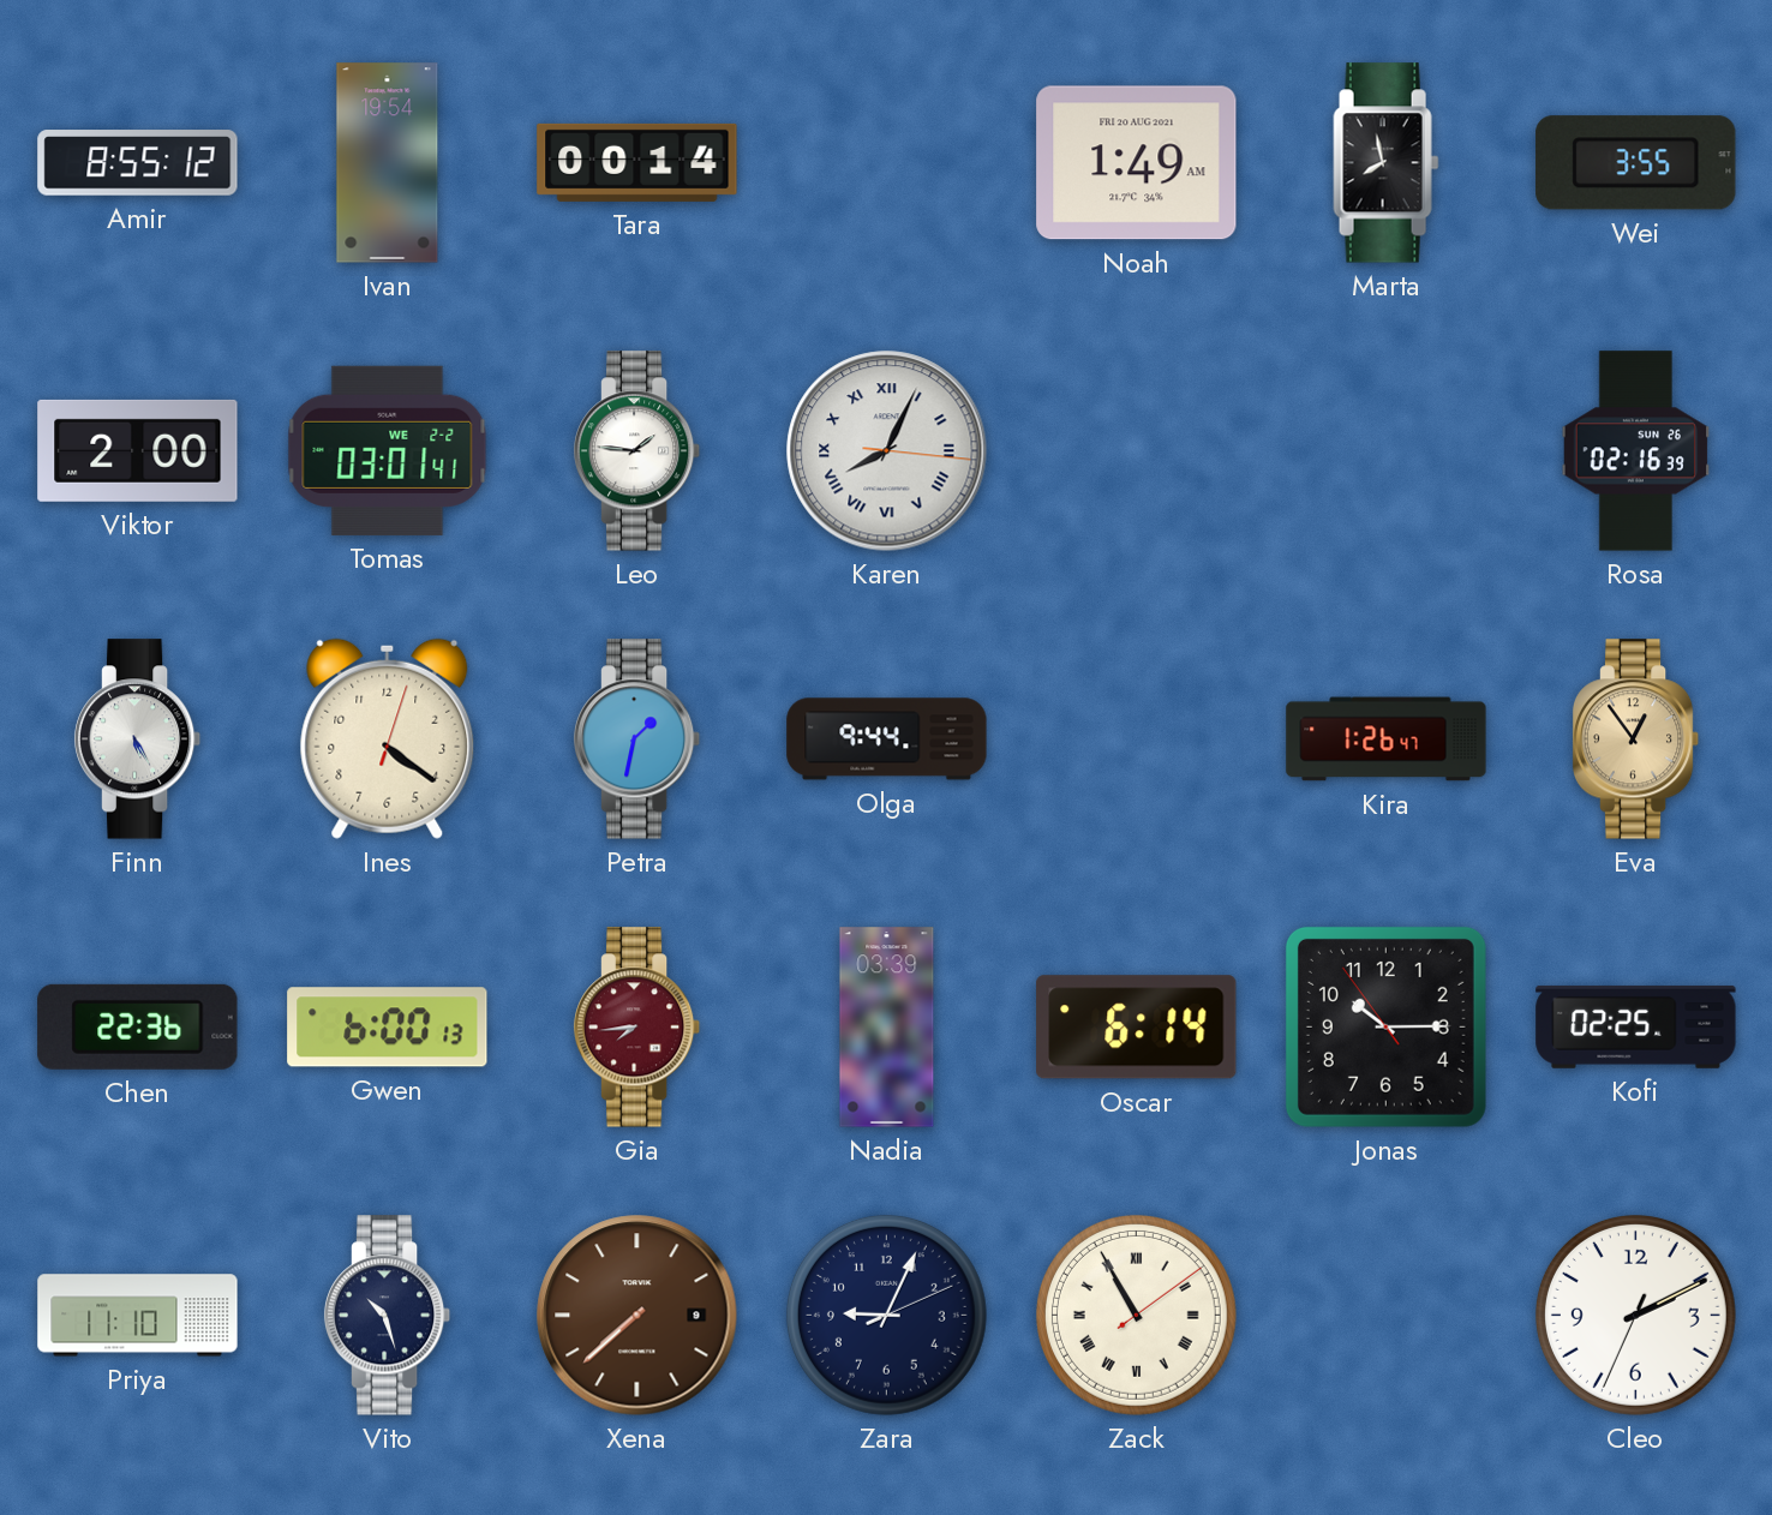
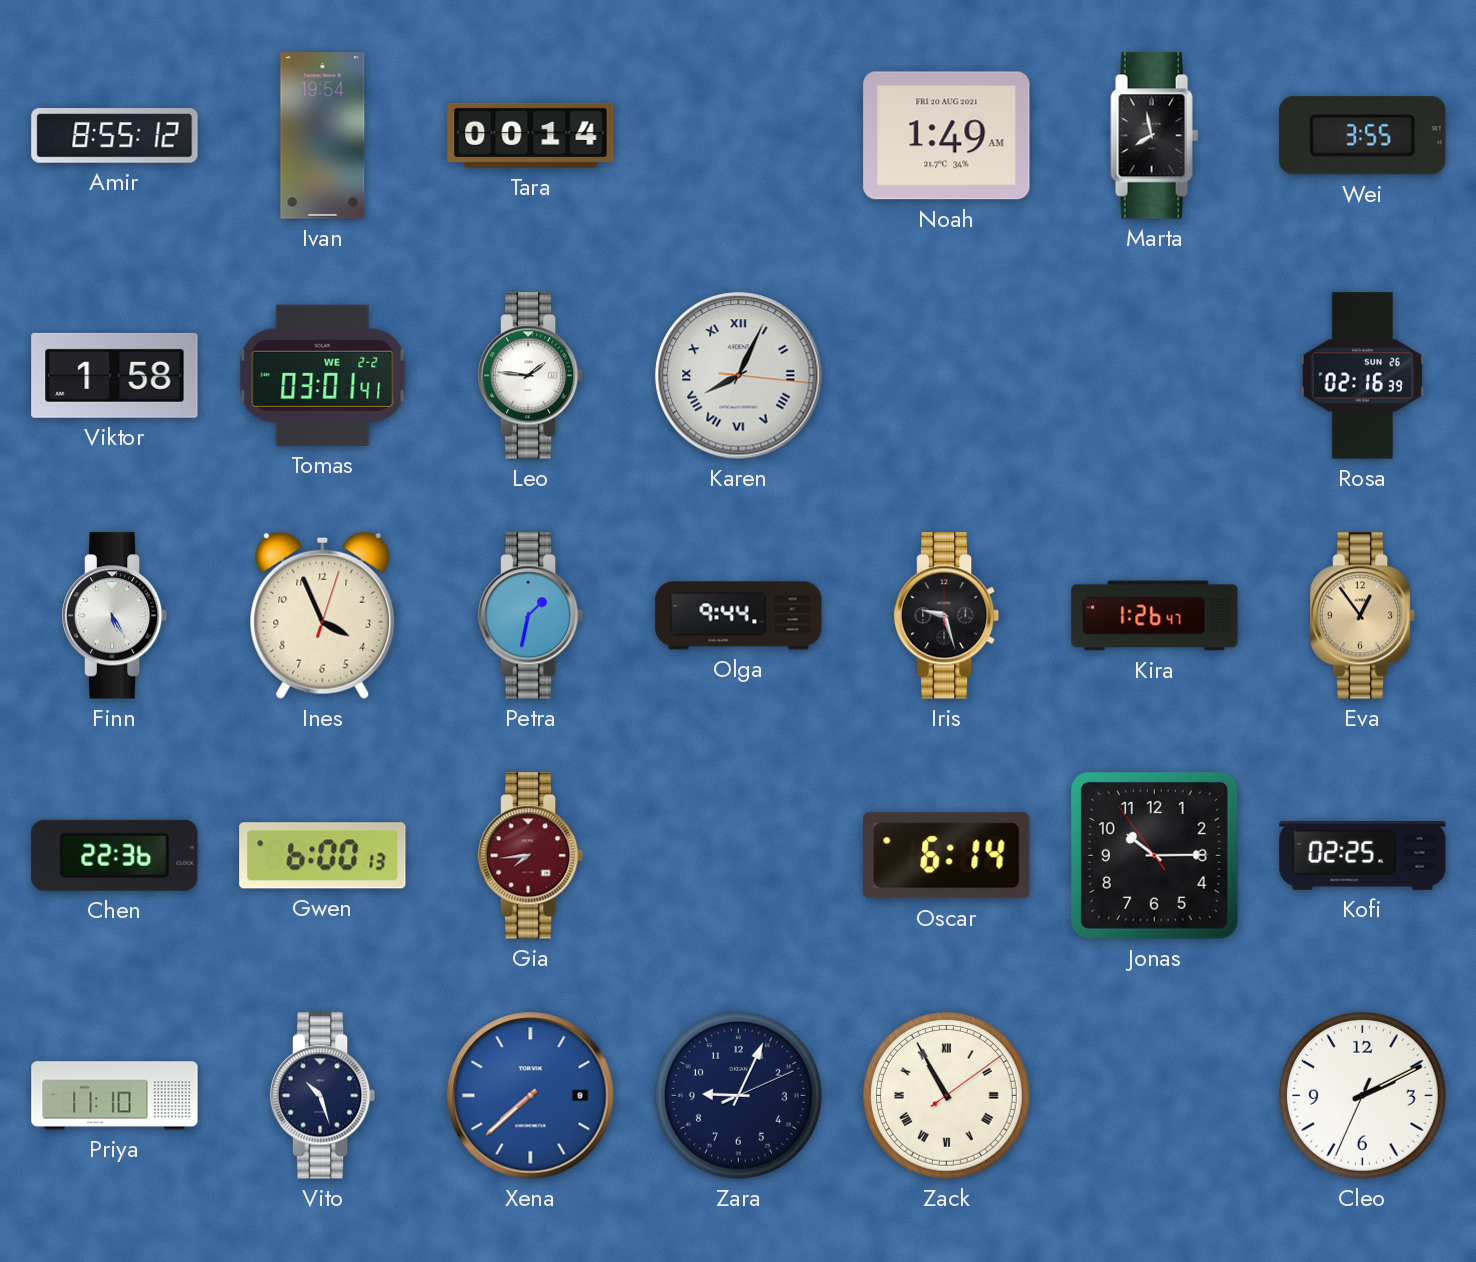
Viktor: 2:00 -> 1:58
Ines: 4:21 -> 3:56
Iris: none -> 9:27
Nadia: 03:39 -> none
Xena dial: brown -> blue
